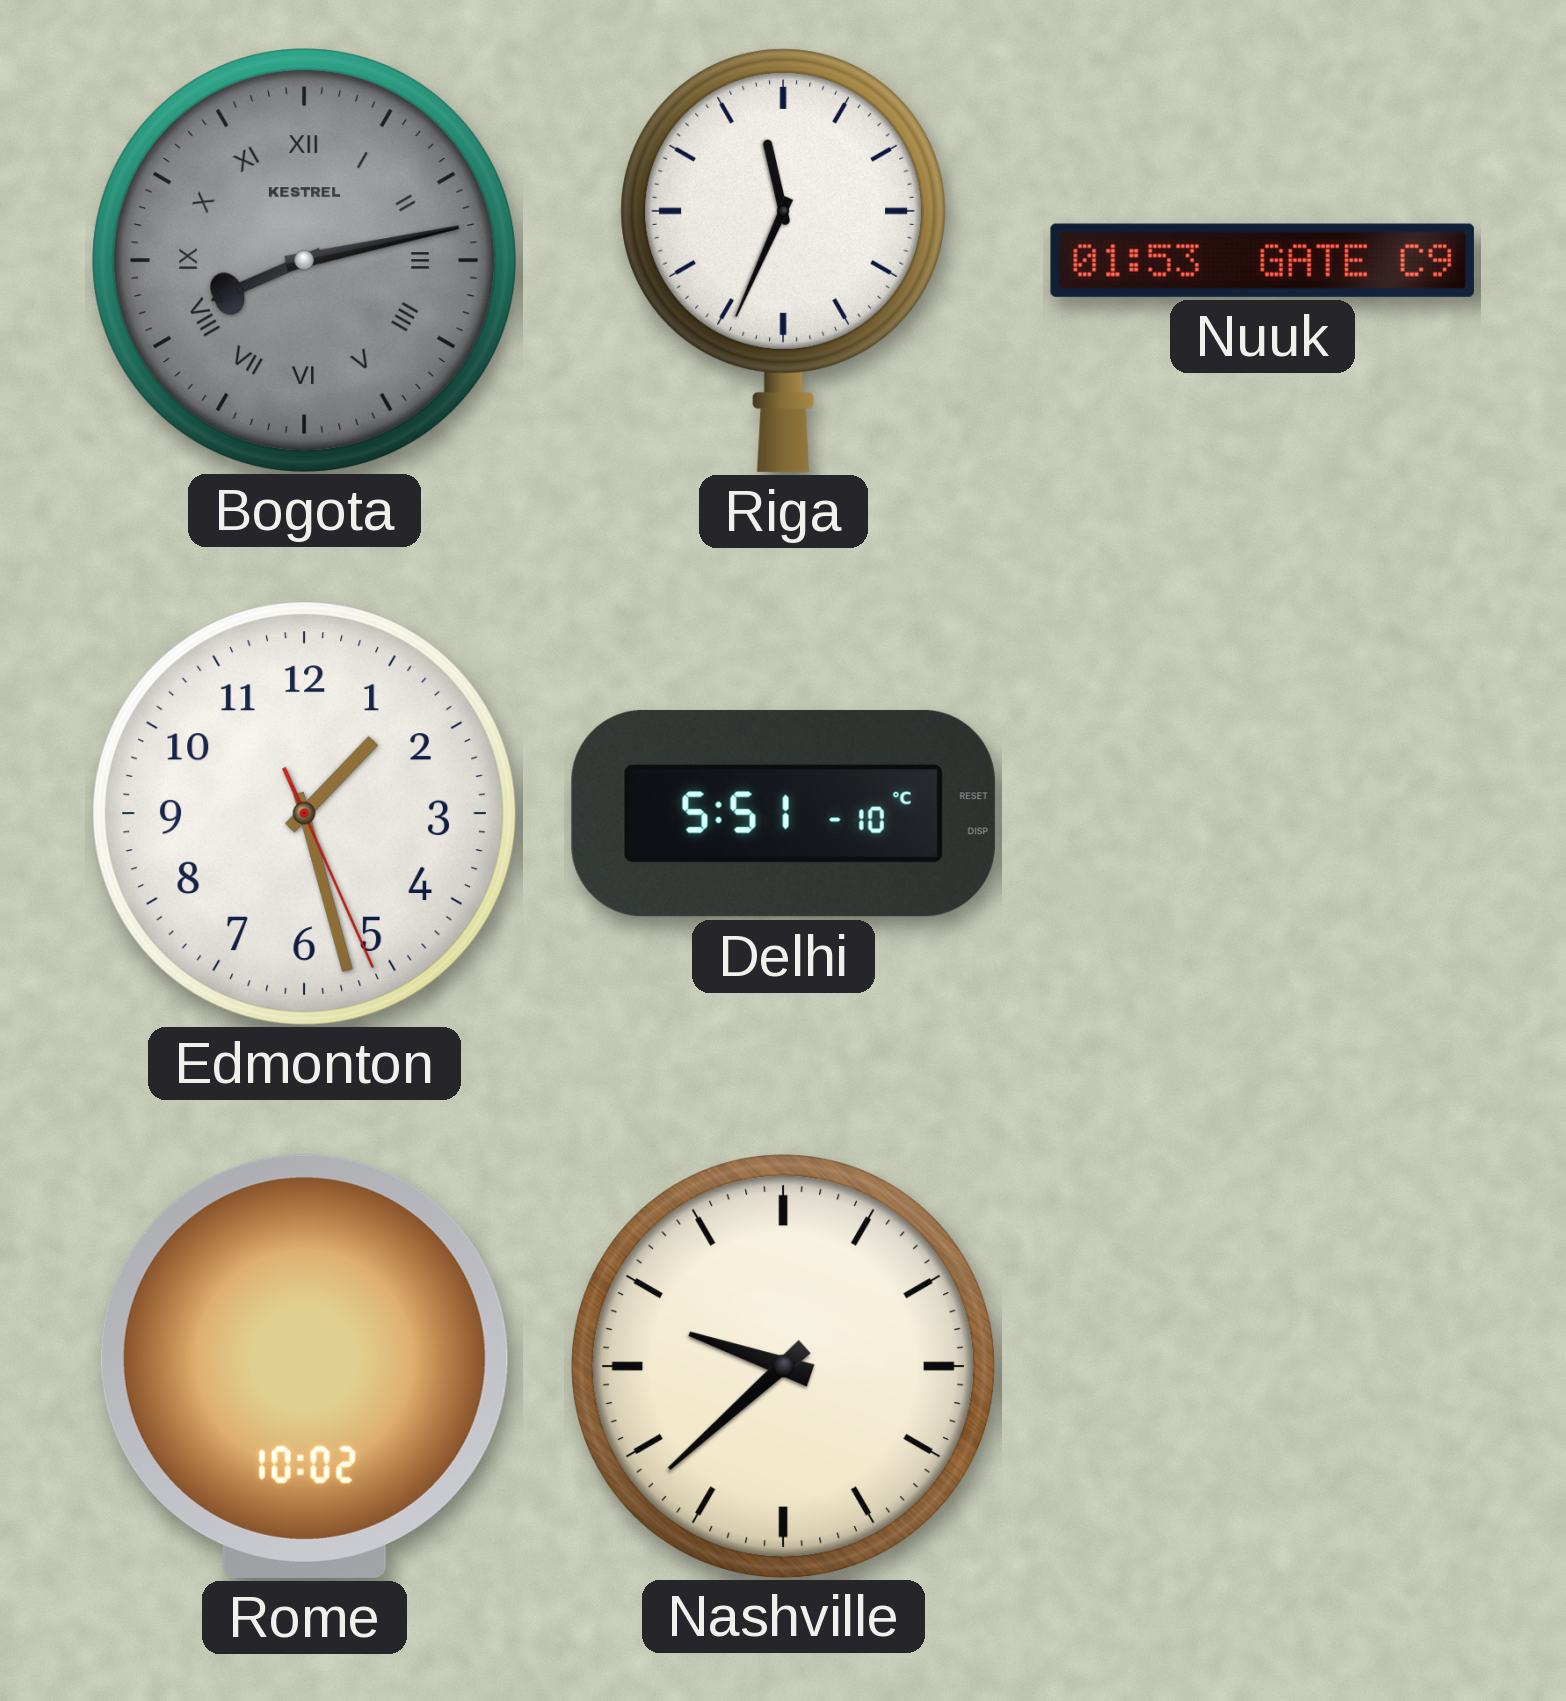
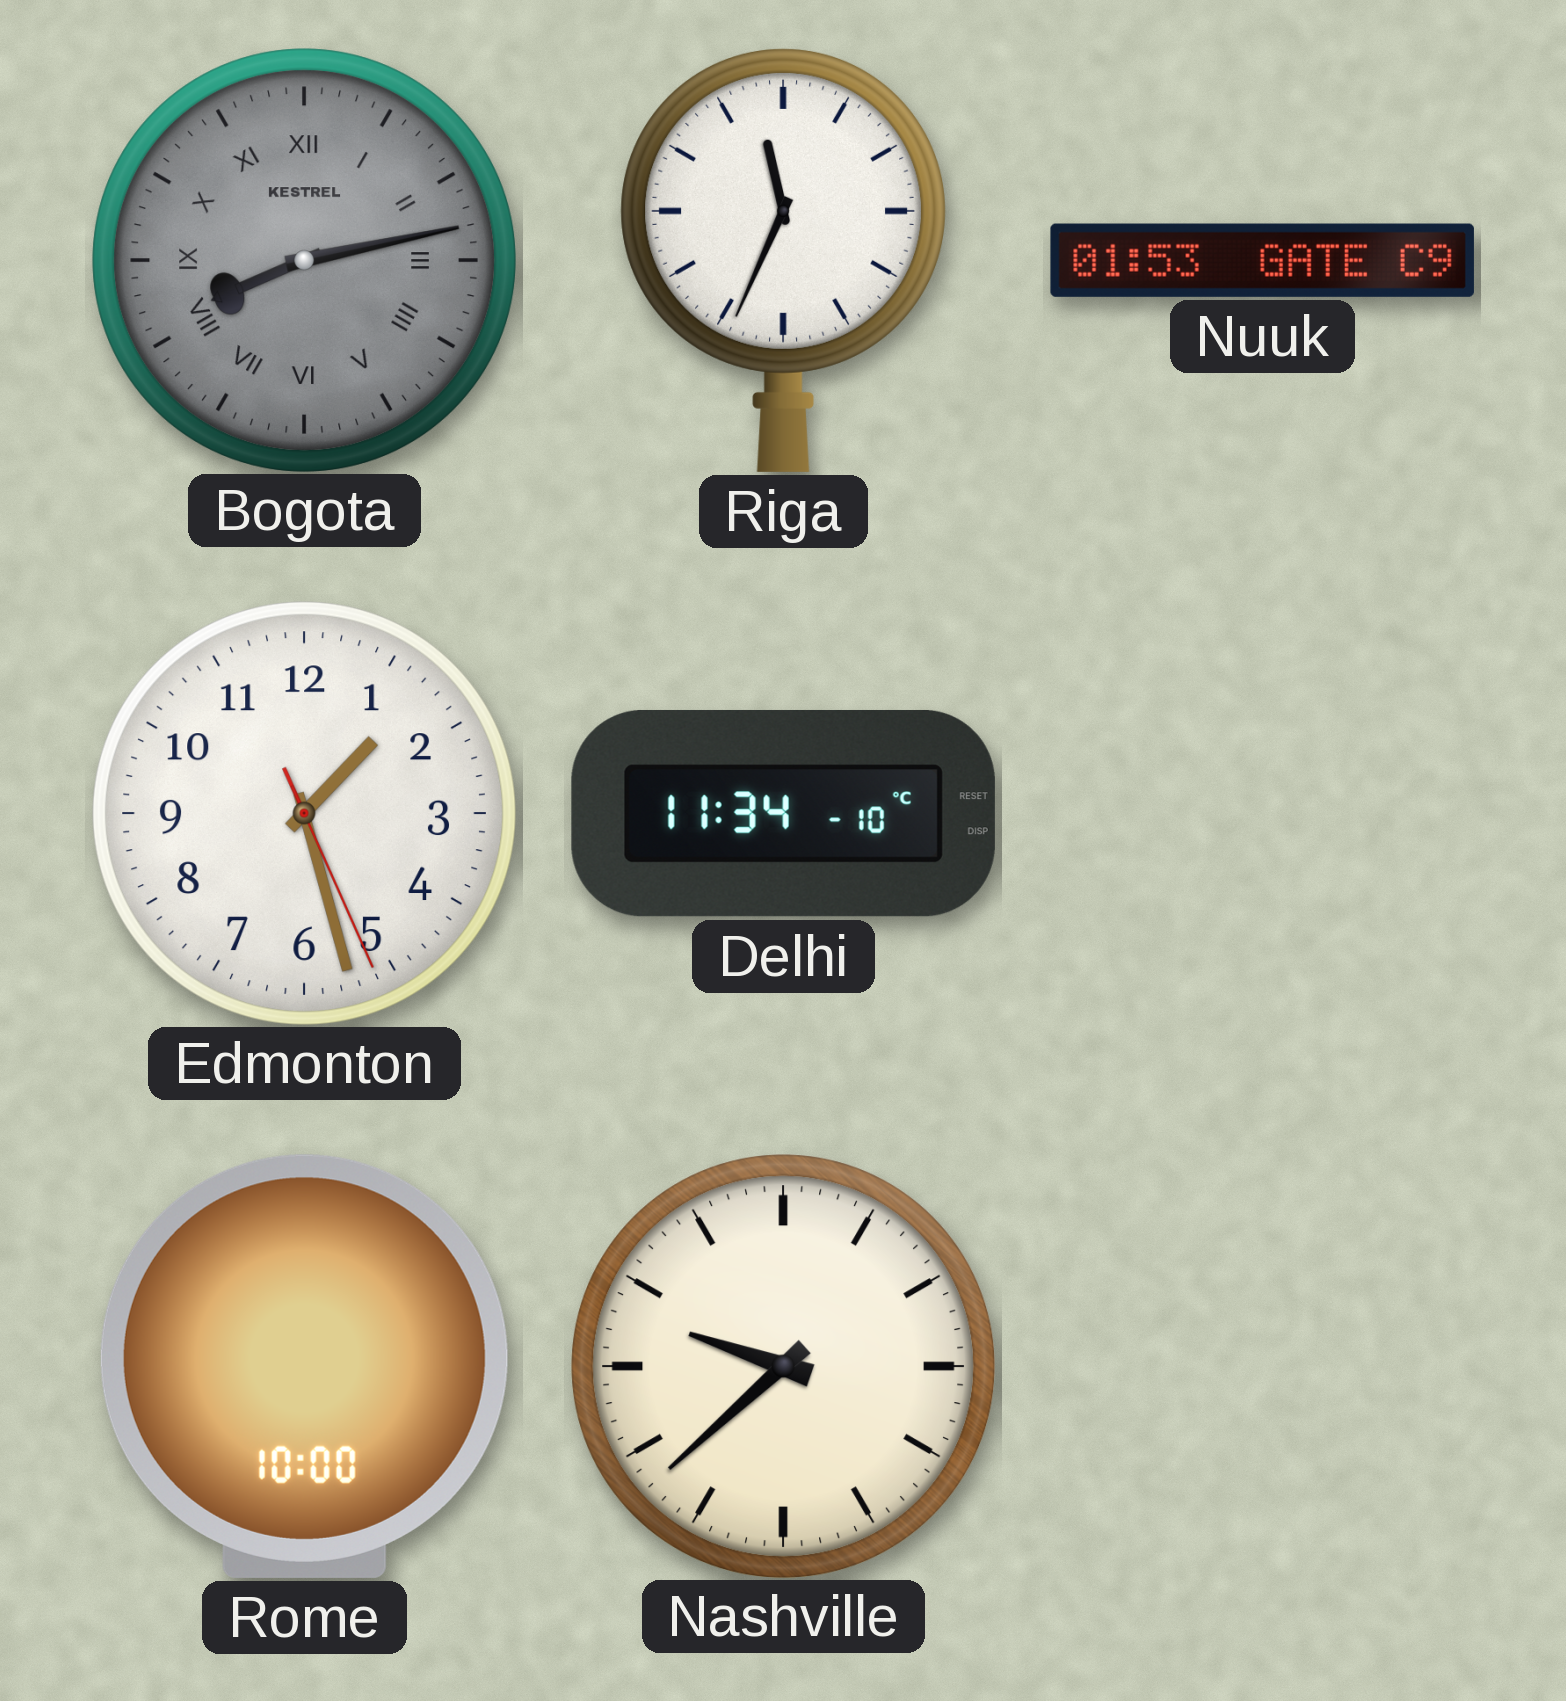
Delhi: 5:51 -> 11:34
Rome: 10:02 -> 10:00
